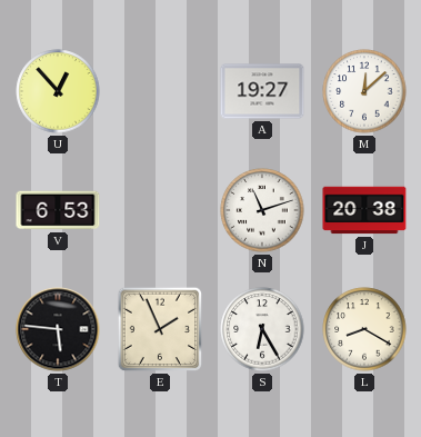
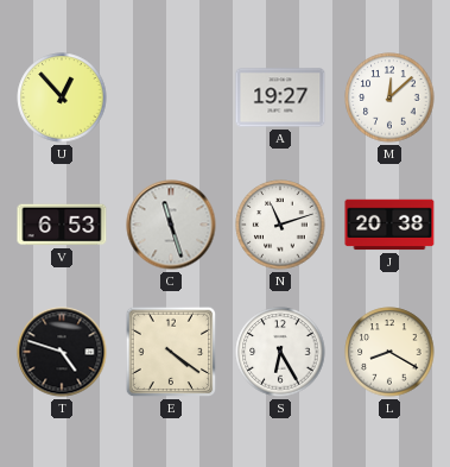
C: none -> 11:27
T: 5:46 -> 4:48
E: 1:56 -> 4:21
